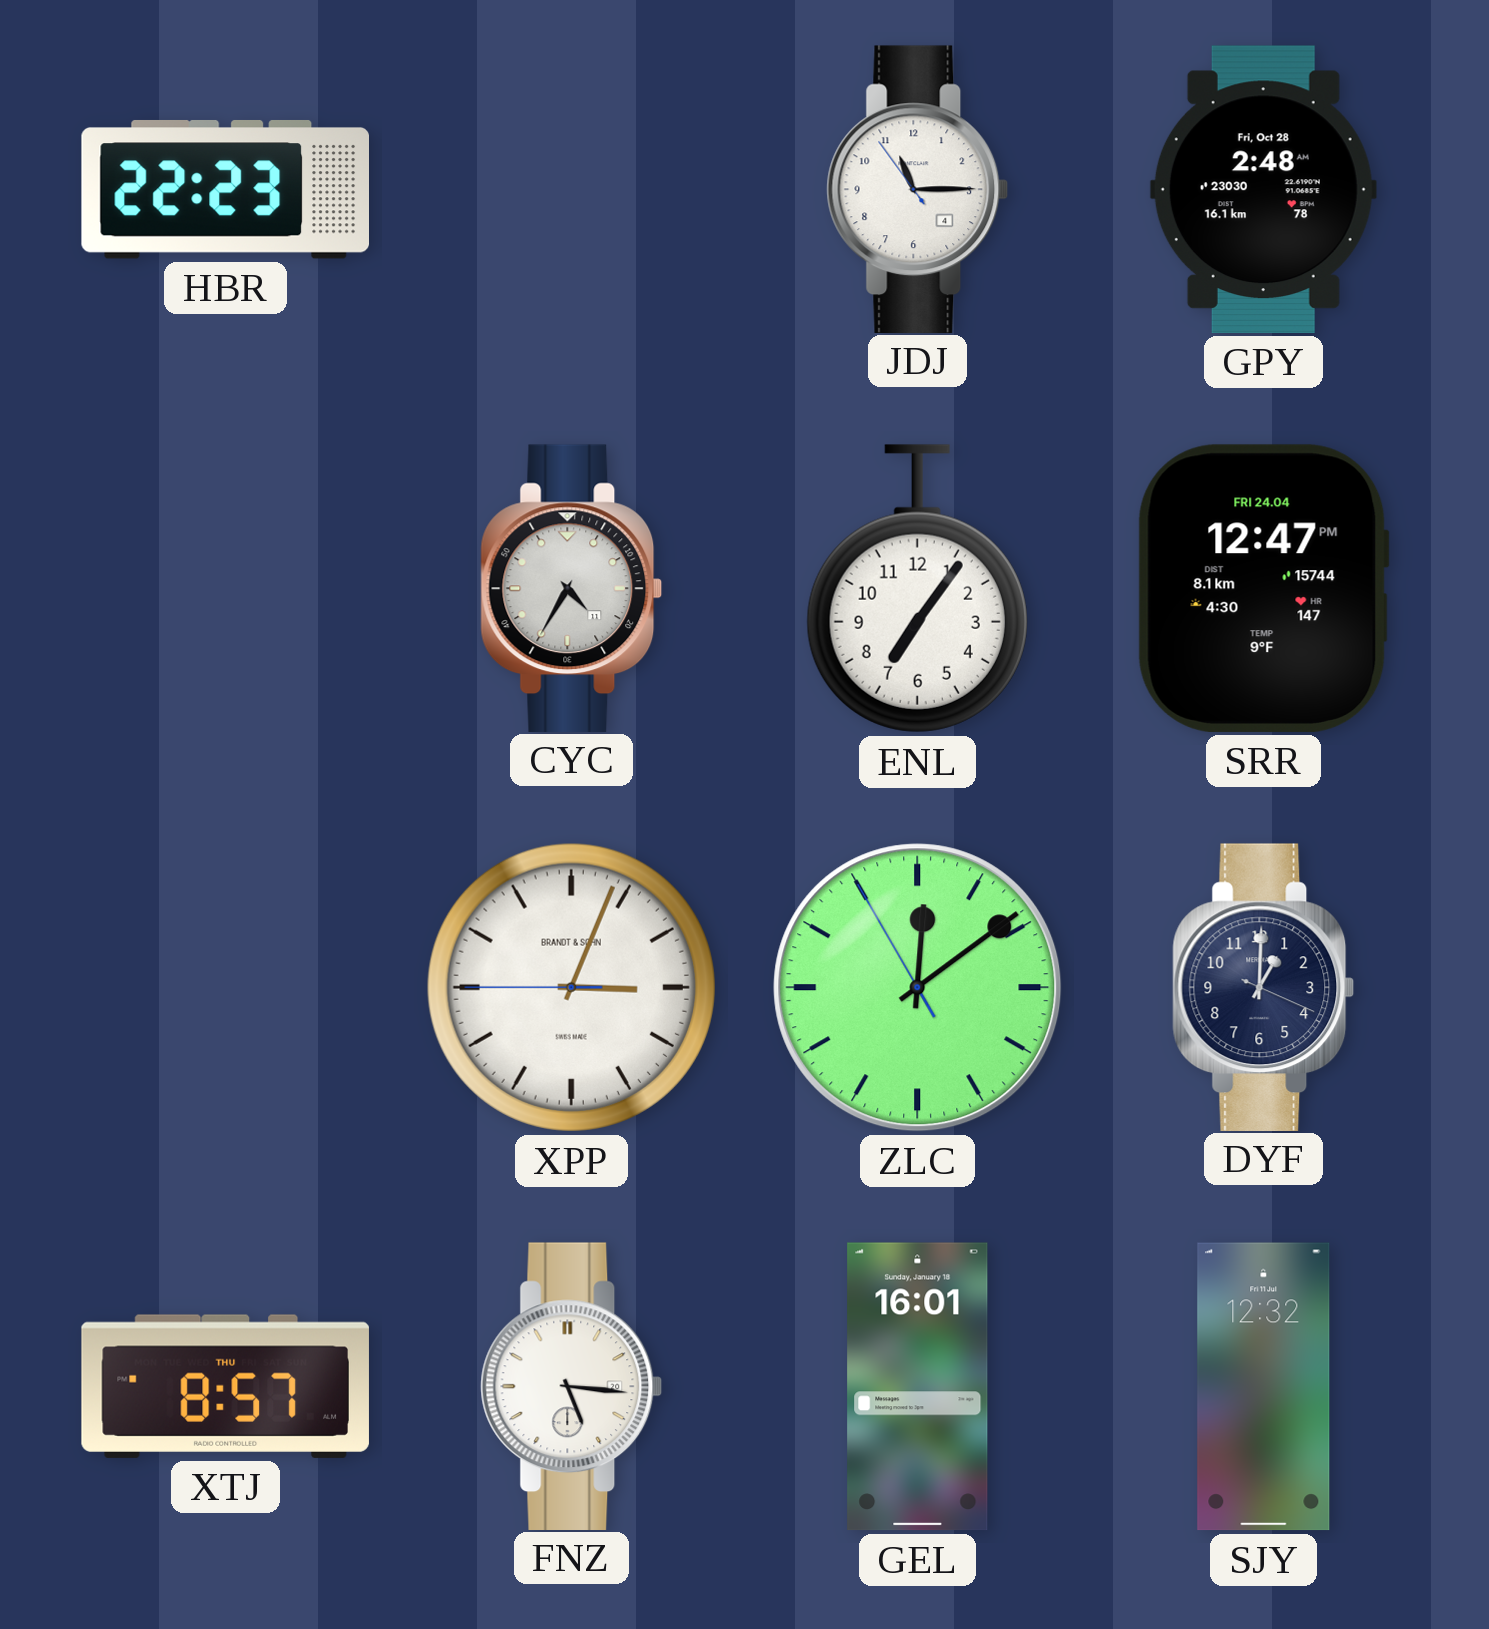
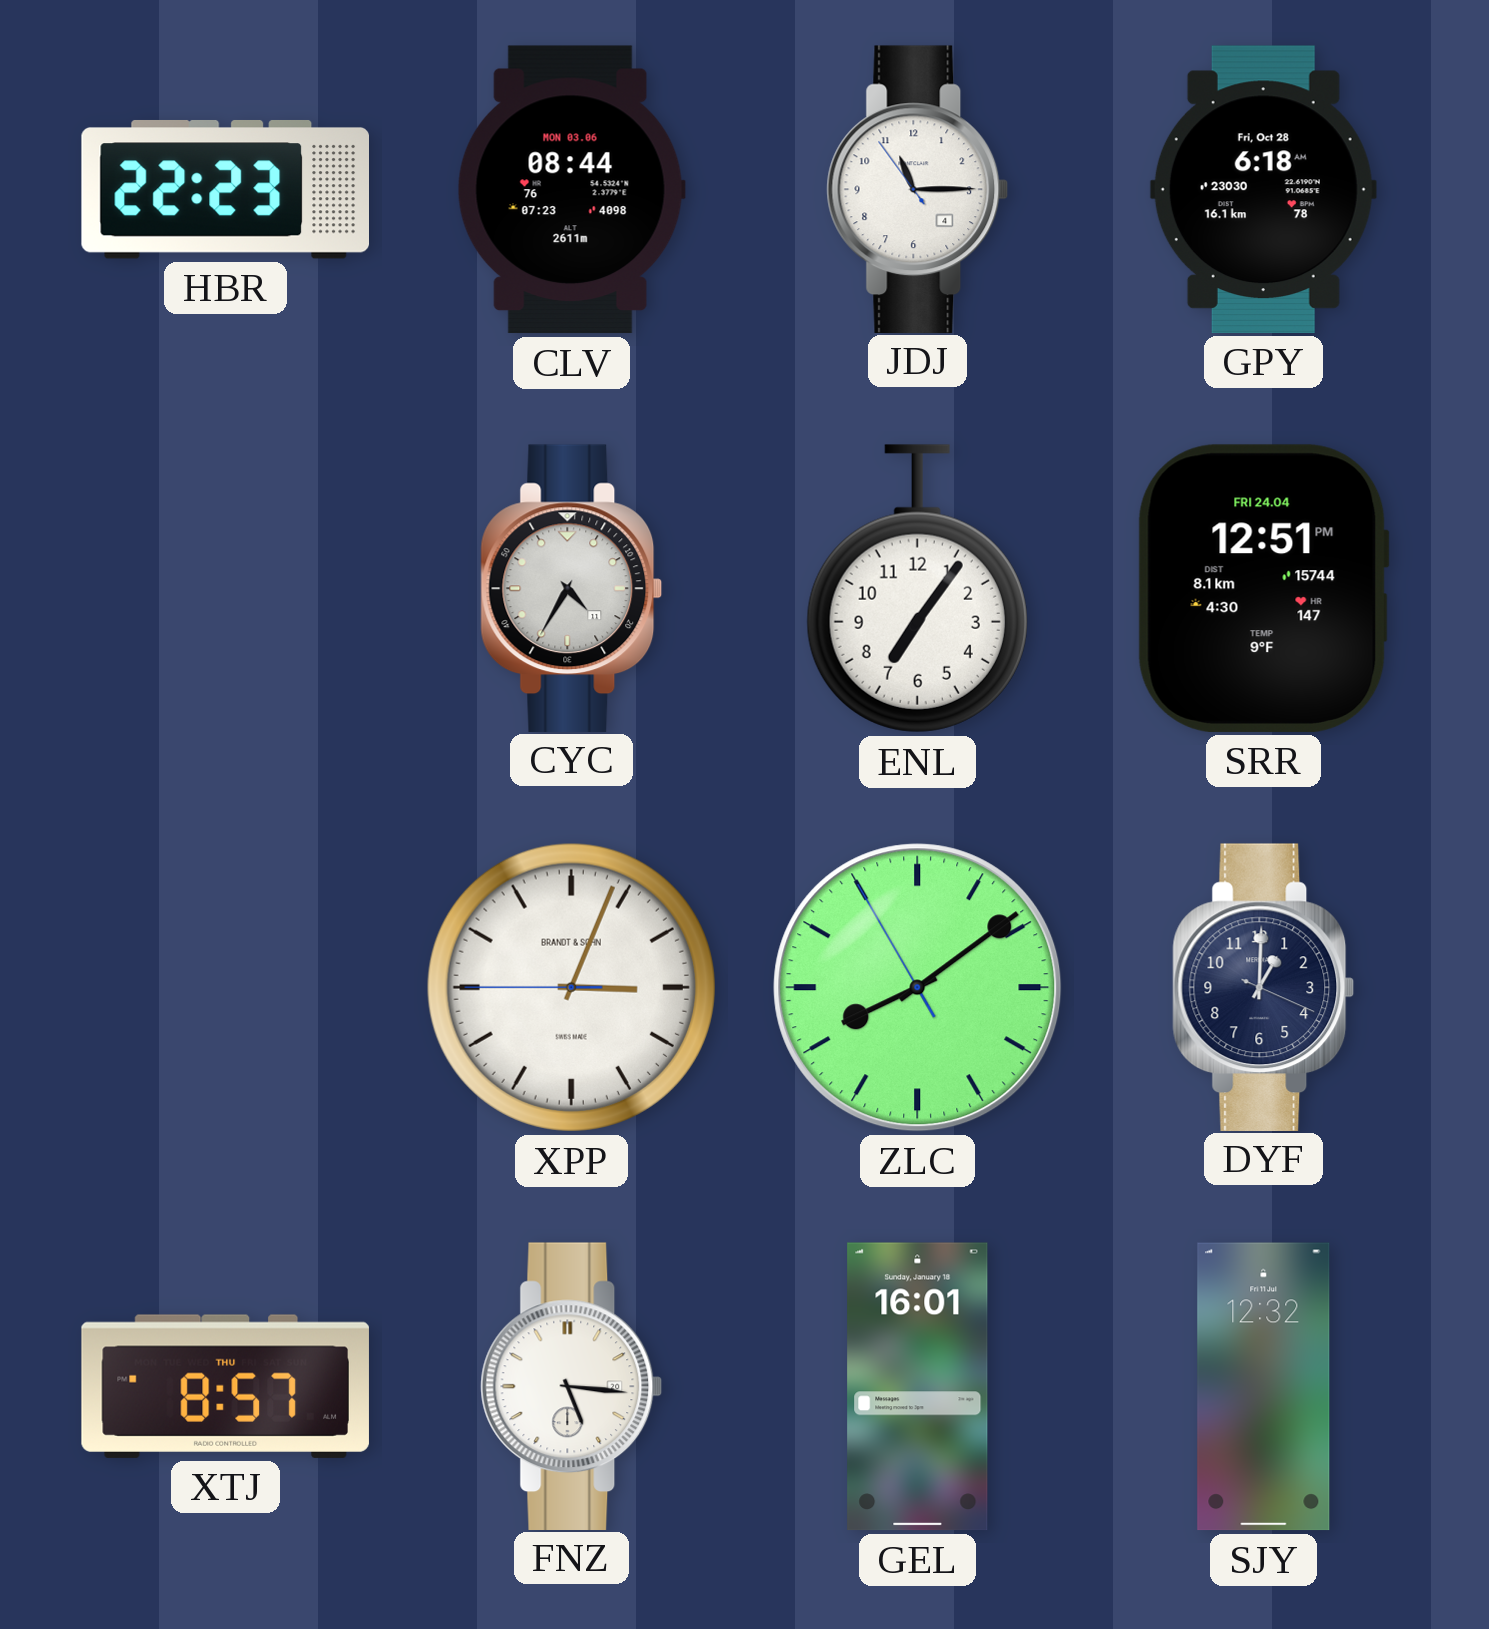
CLV: none -> 08:44
GPY: 2:48 -> 6:18
SRR: 12:47 -> 12:51
ZLC: 12:08 -> 8:08
